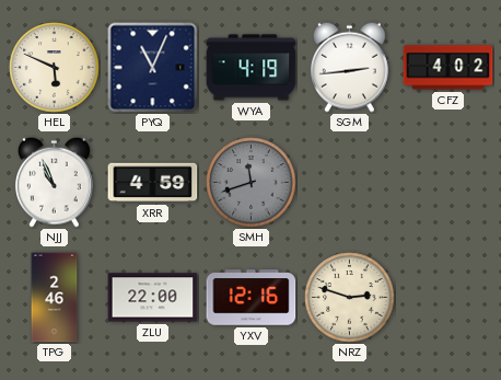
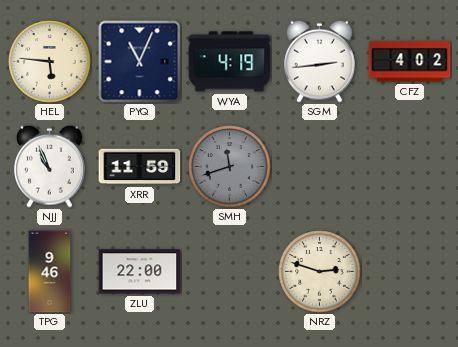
HEL: 5:49 -> 5:46
XRR: 4:59 -> 11:59
TPG: 2:46 -> 9:46
YXV: 12:16 -> none
